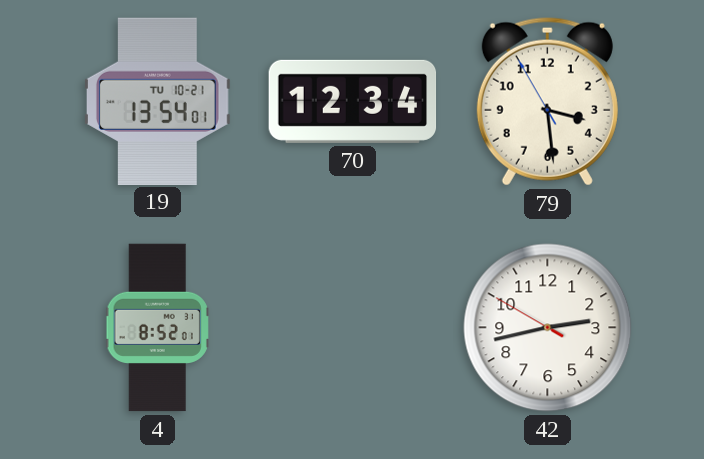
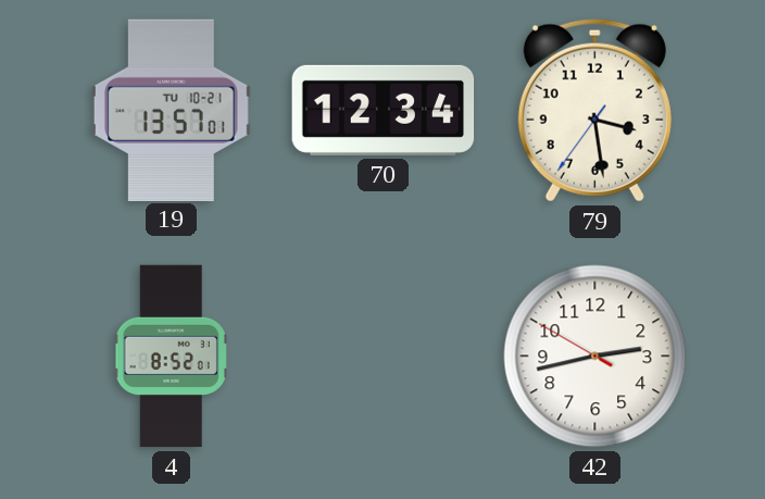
19: 13:54 -> 13:57
79: 3:28:55 -> 3:28:36
